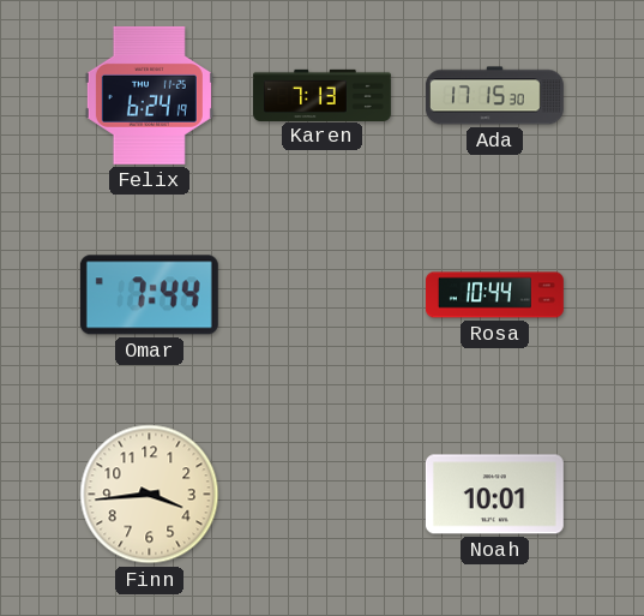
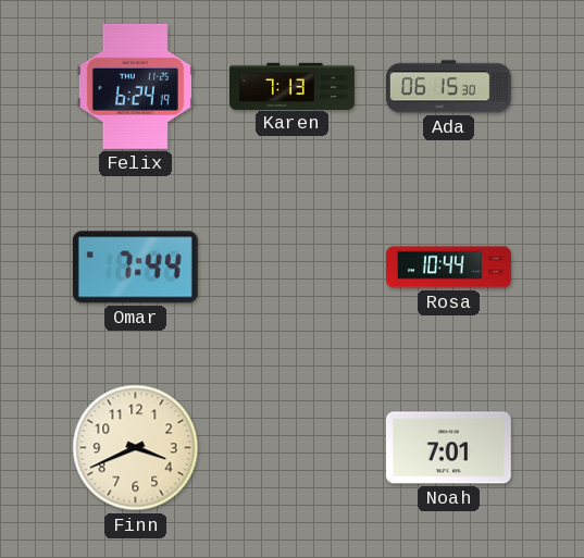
Ada: 17:15 -> 06:15
Finn: 3:44 -> 3:41
Noah: 10:01 -> 7:01
